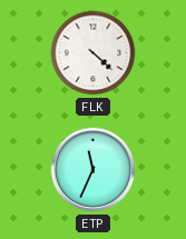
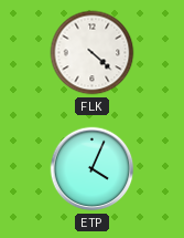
ETP: 11:34 -> 4:04
